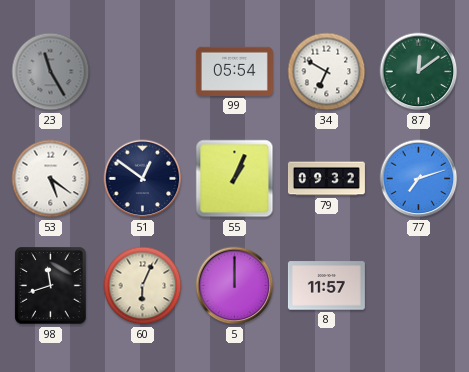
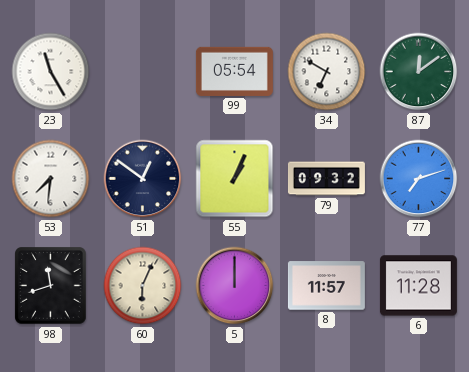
23 dial: grey -> white
53: 5:21 -> 7:31
6: none -> 11:28
